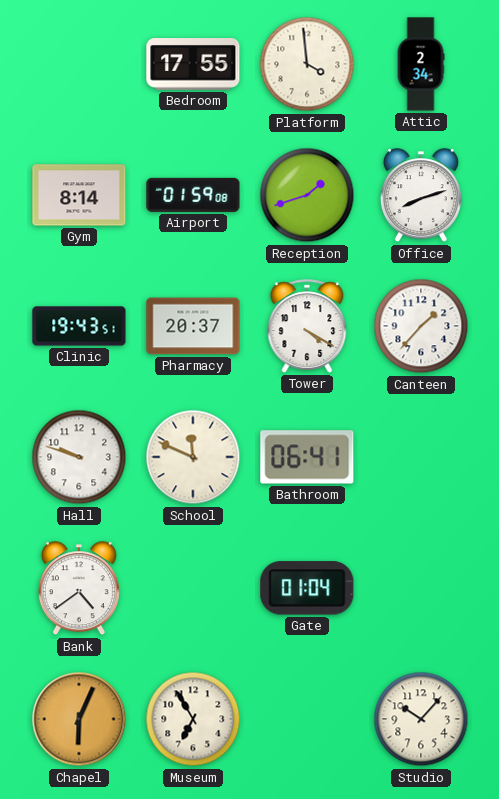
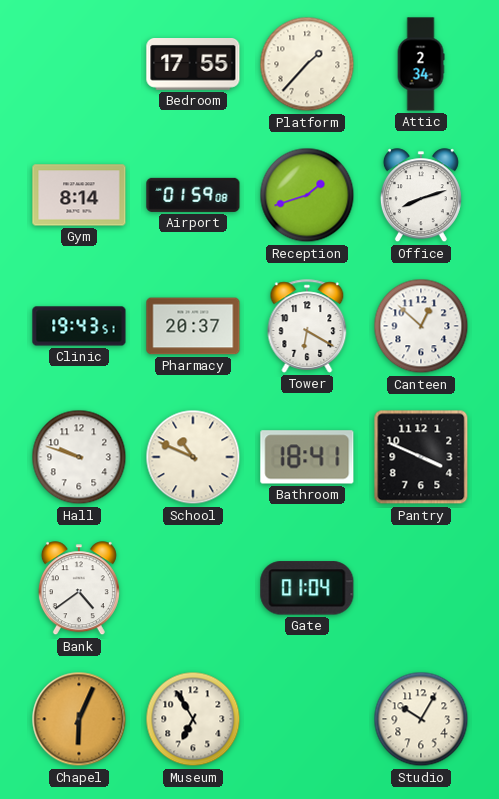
Platform: 3:59 -> 1:37
Tower: 4:20 -> 6:20
Canteen: 1:37 -> 12:52
School: 11:49 -> 10:49
Bathroom: 06:41 -> 18:41
Pantry: none -> 3:49
Studio: 10:07 -> 10:05
